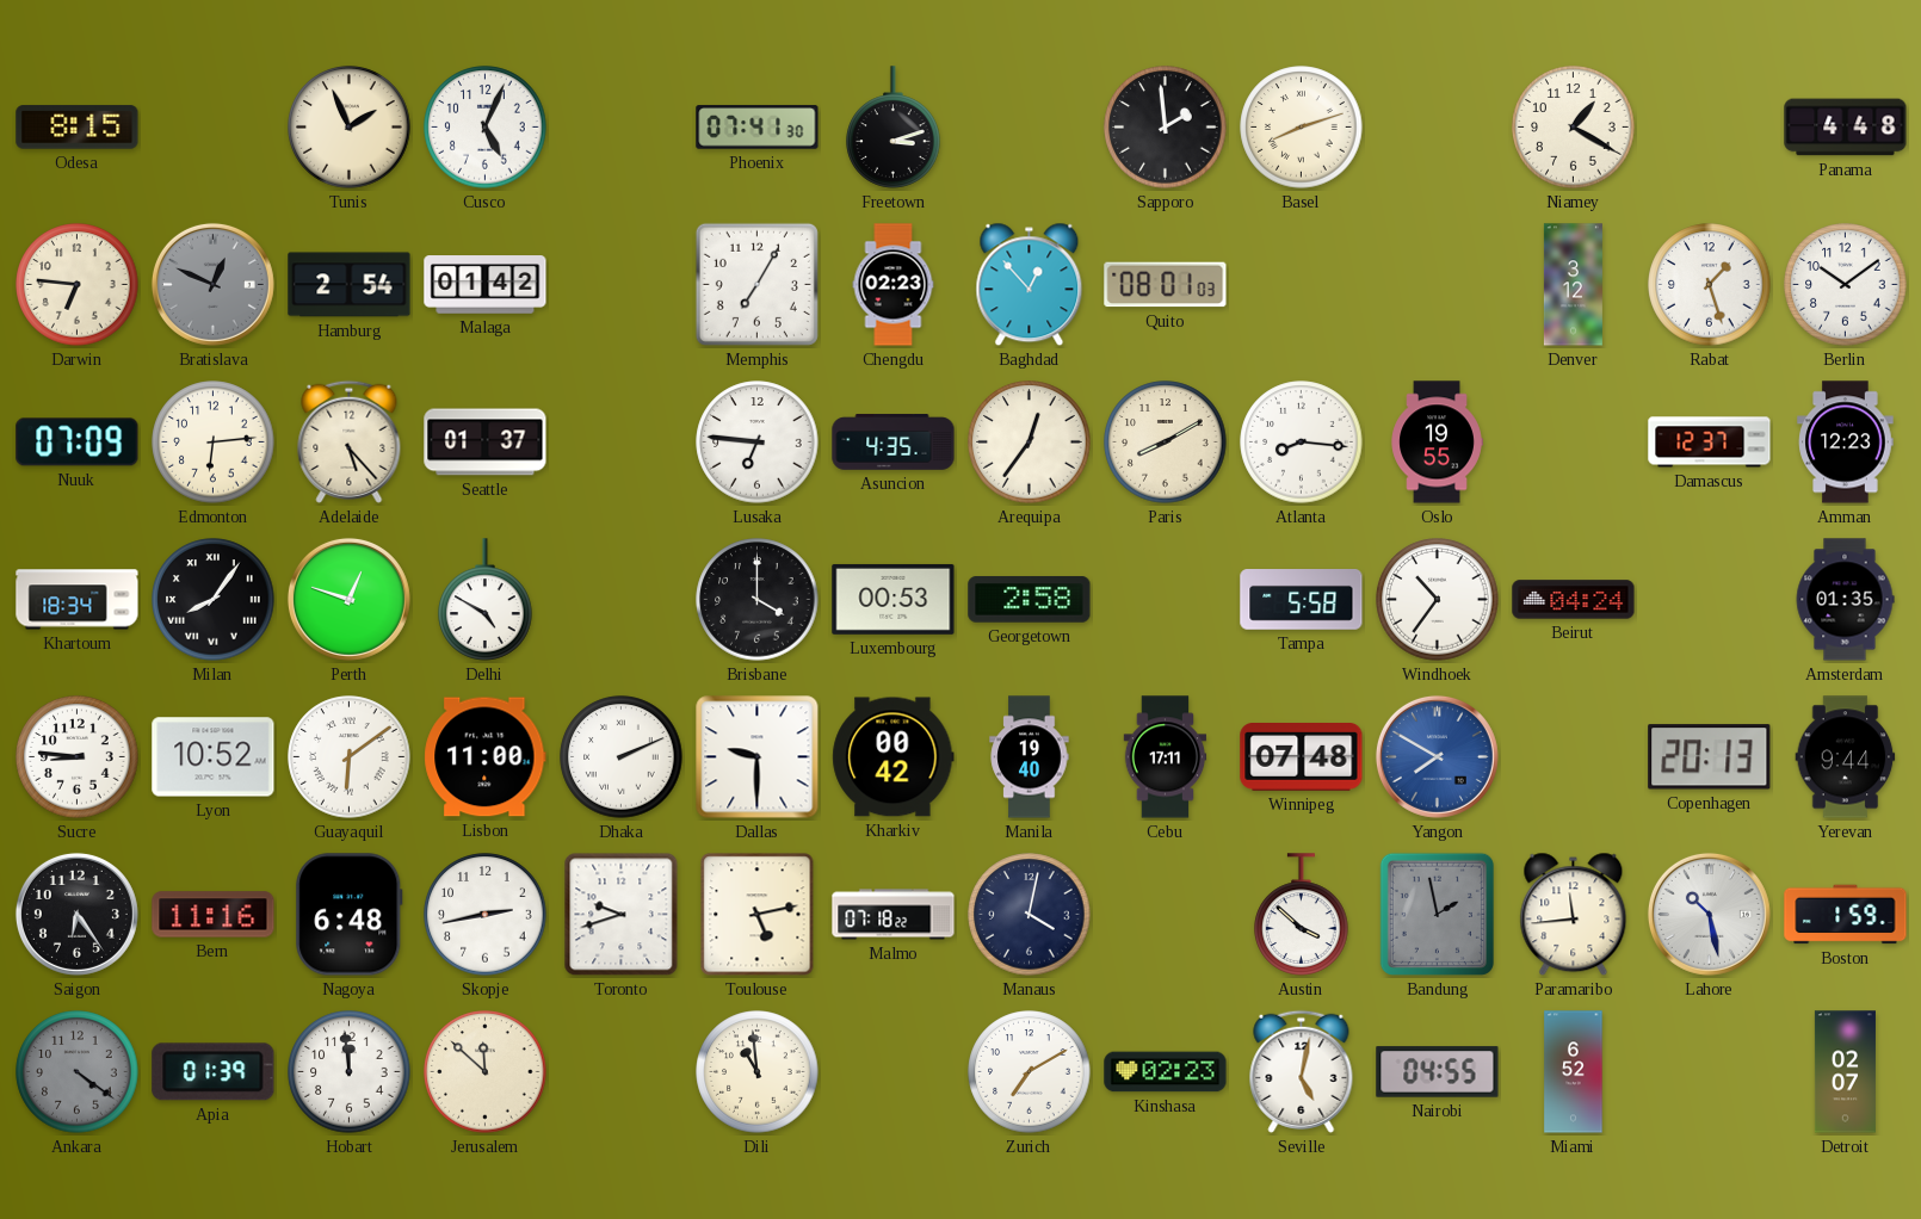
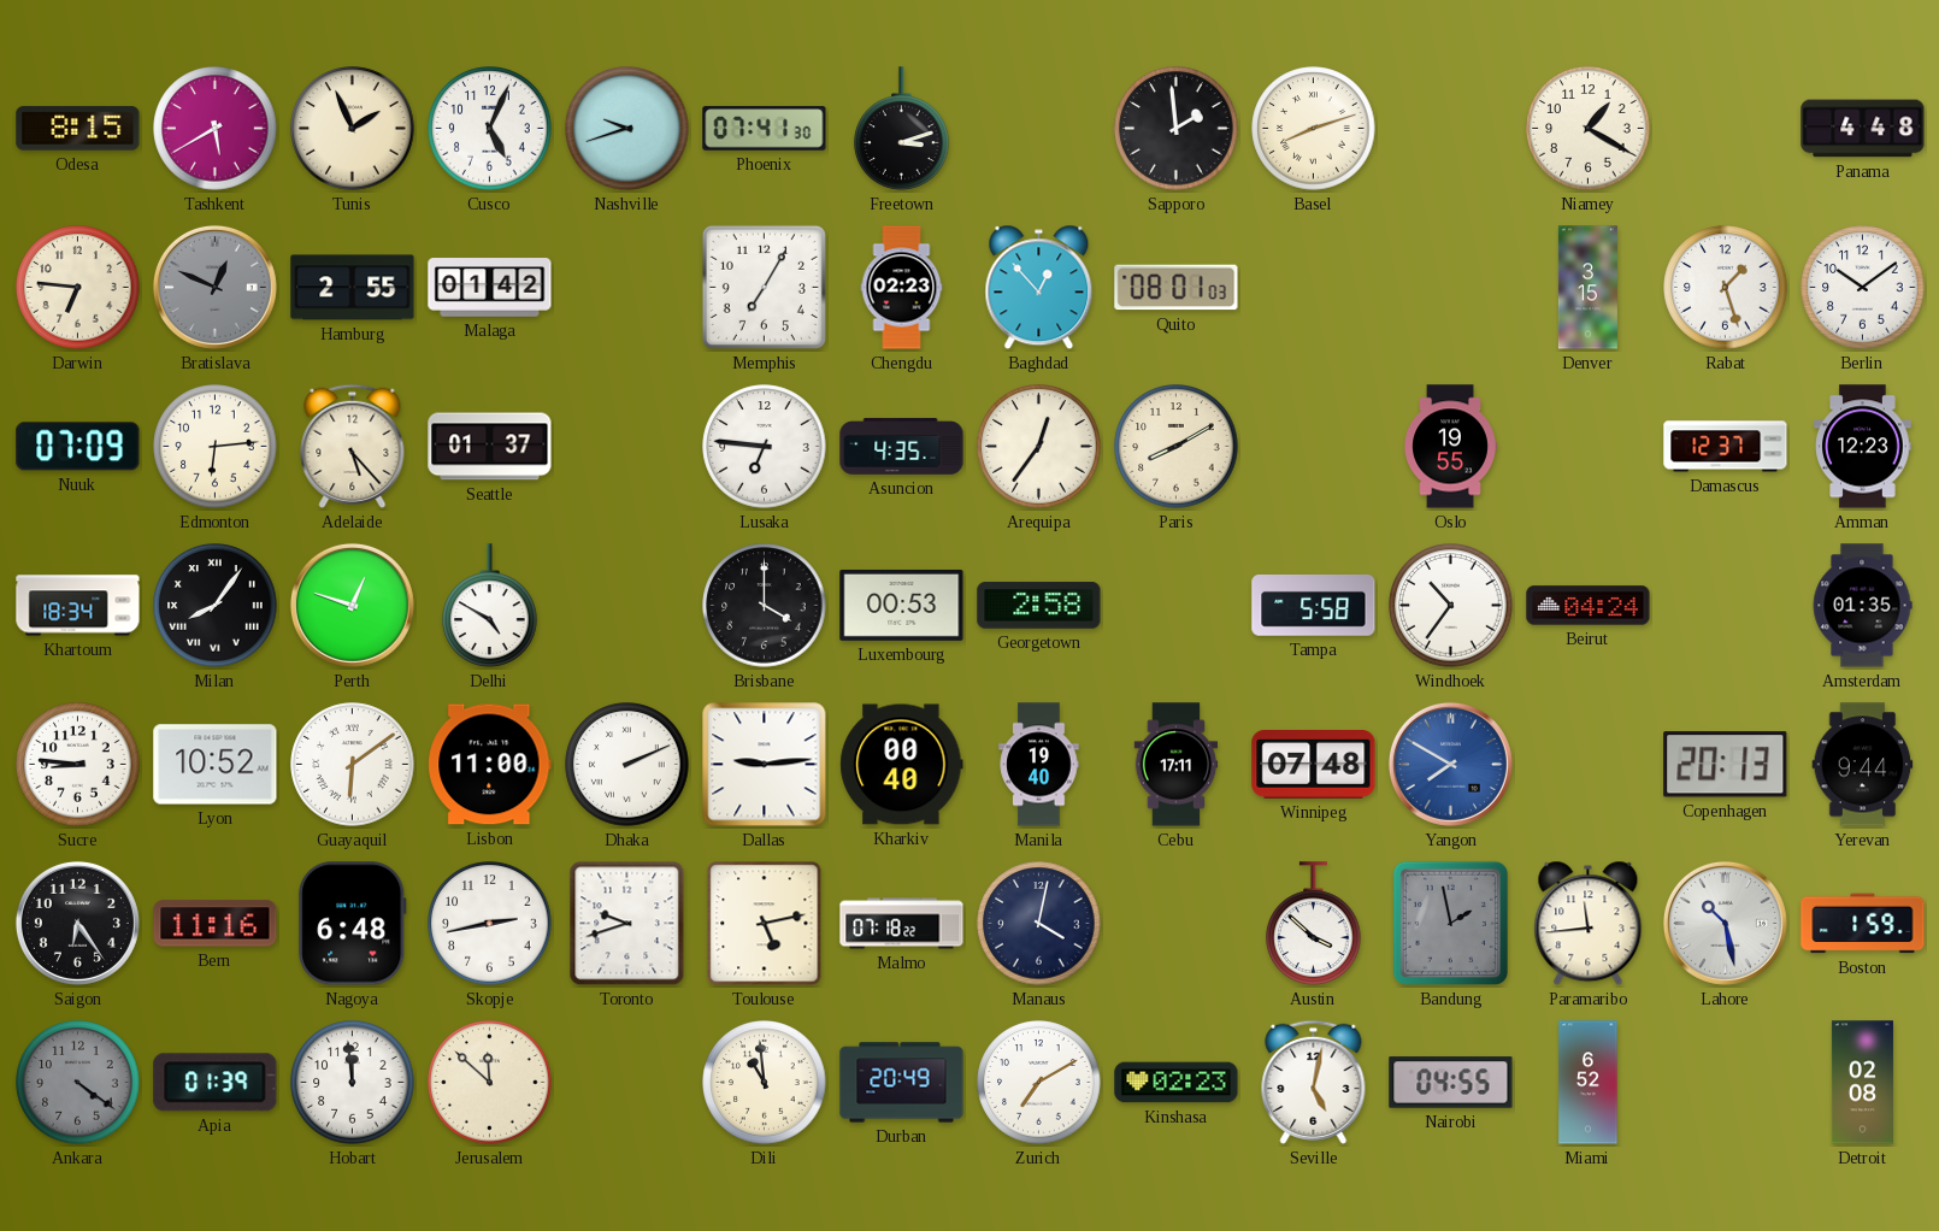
Tashkent: none -> 5:40
Nashville: none -> 9:42
Hamburg: 2:54 -> 2:55
Denver: 3:12 -> 3:15
Atlanta: 8:16 -> none
Dallas: 9:30 -> 9:14
Kharkiv: 00:42 -> 00:40
Durban: none -> 20:49
Detroit: 02:07 -> 02:08
